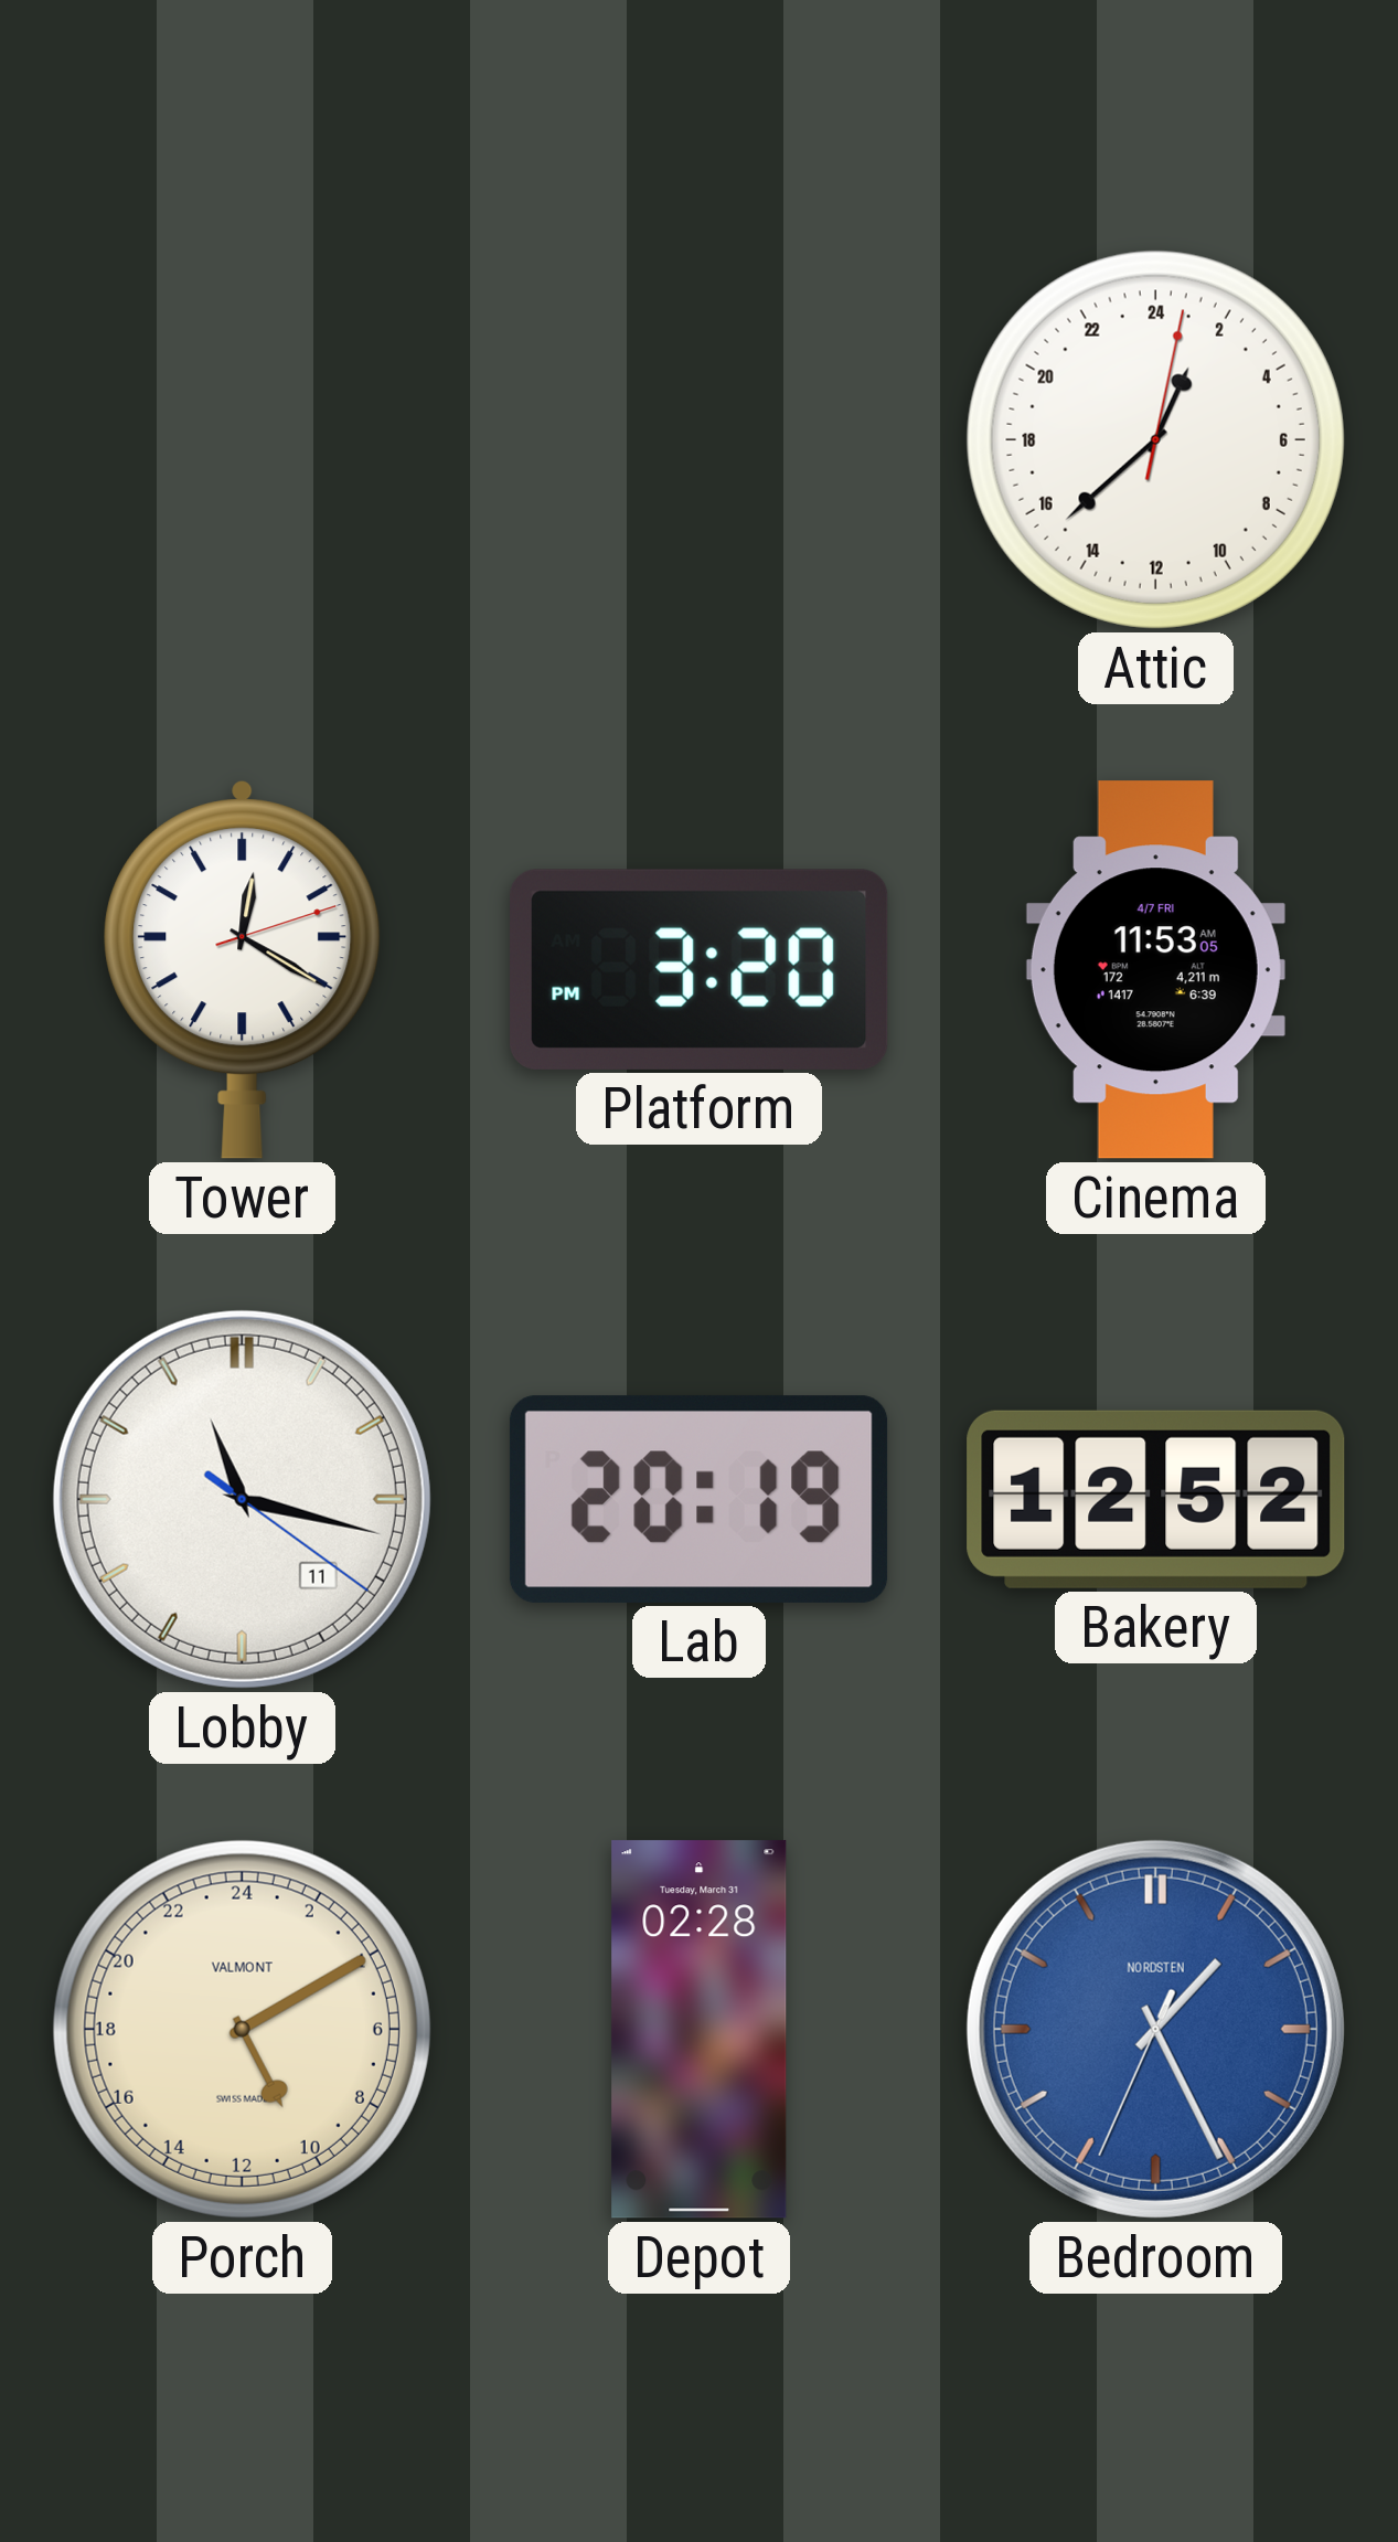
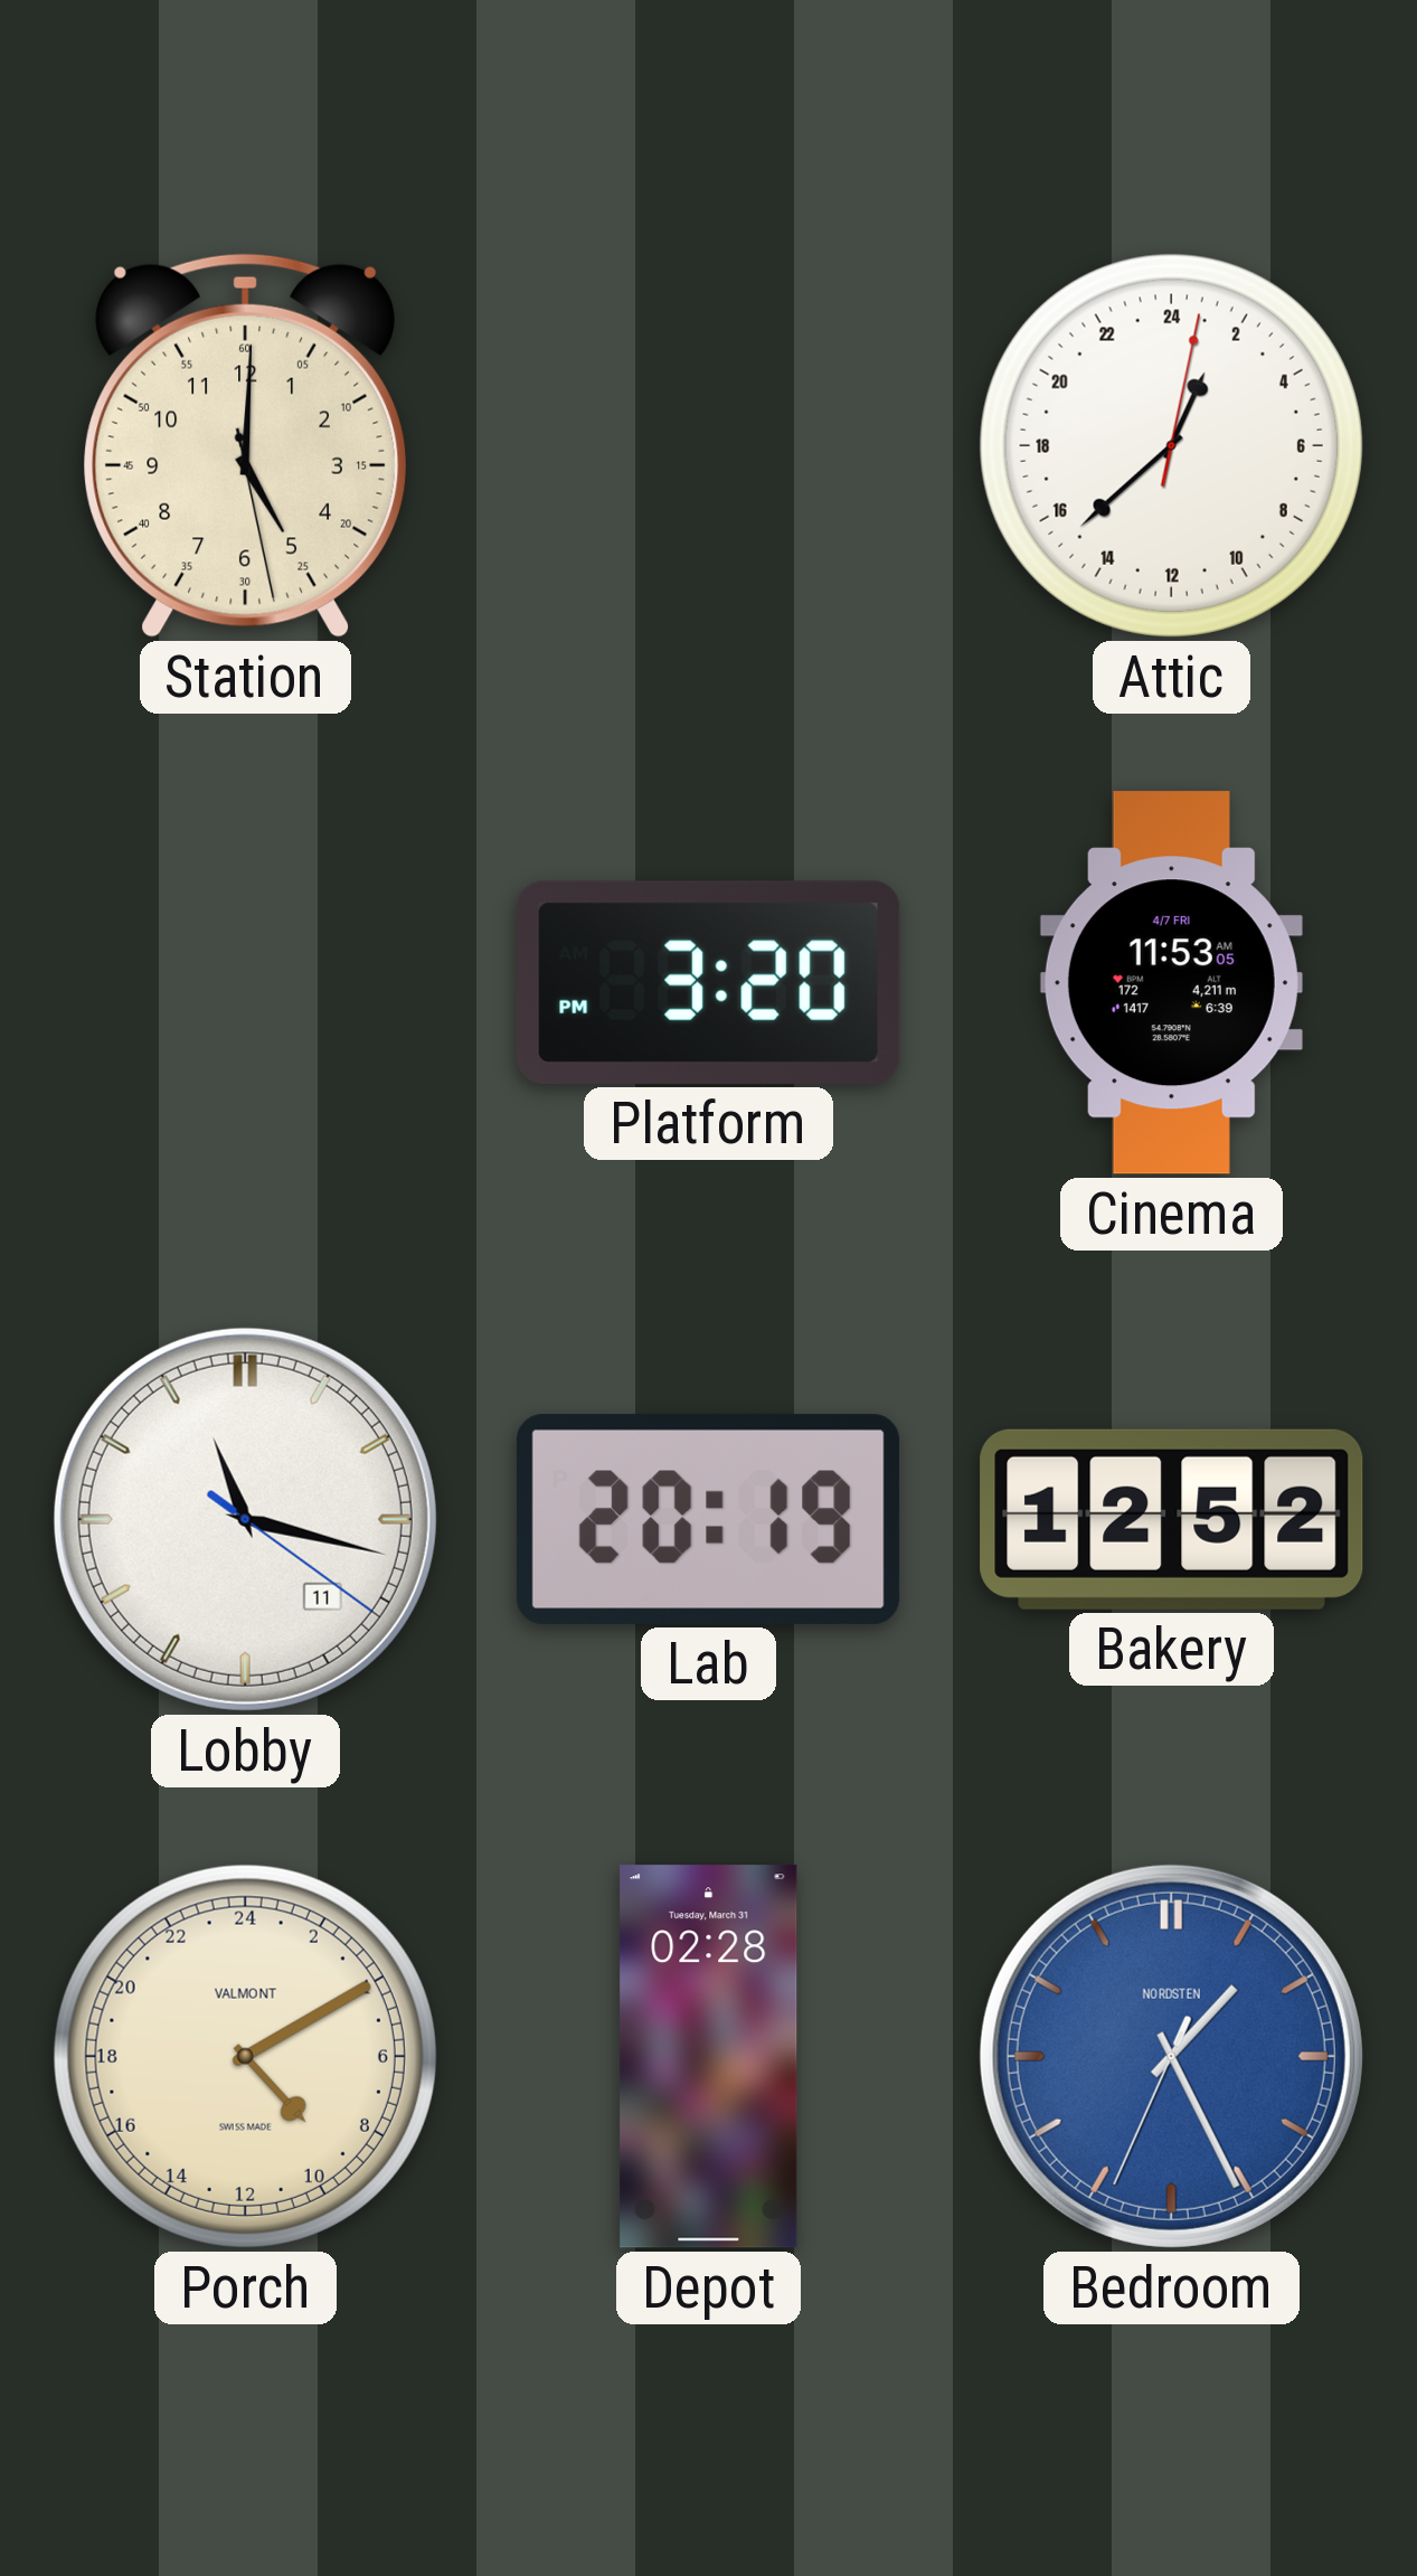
Station: none -> 5:00
Tower: 12:20 -> none
Porch: 10:10 -> 9:10
